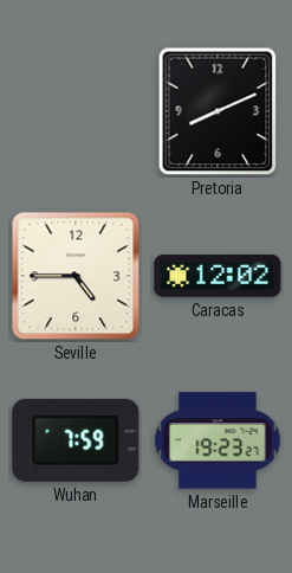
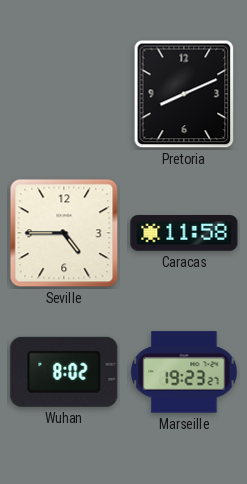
Caracas: 12:02 -> 11:58
Wuhan: 7:59 -> 8:02
